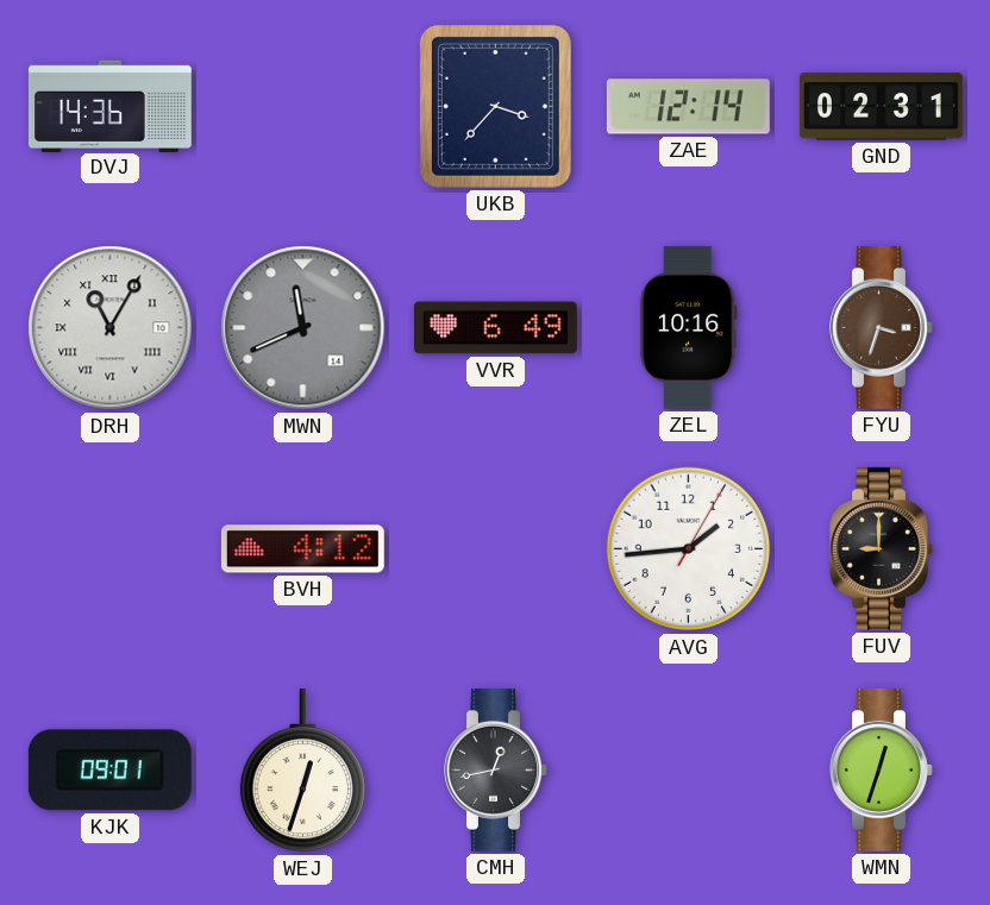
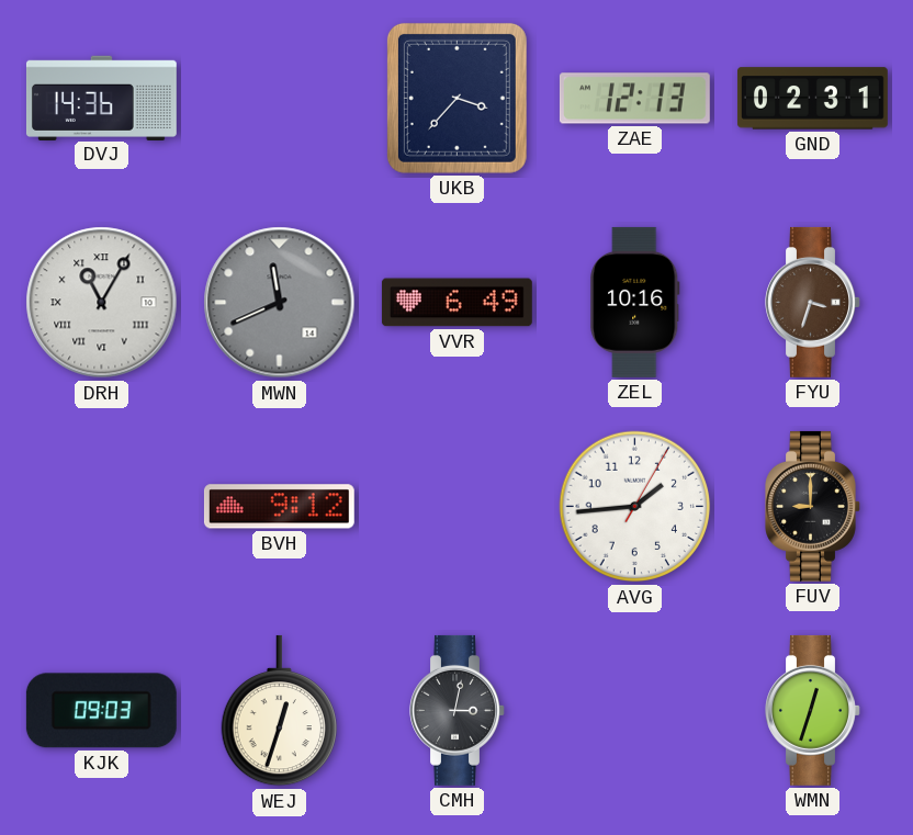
ZAE: 12:14 -> 12:13
BVH: 4:12 -> 9:12
KJK: 09:01 -> 09:03
CMH: 12:43 -> 3:02
